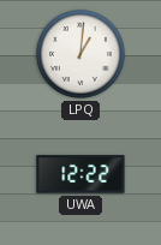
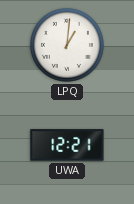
UWA: 12:22 -> 12:21
